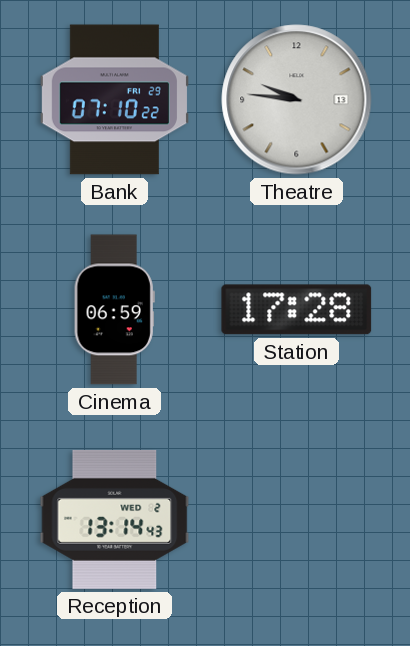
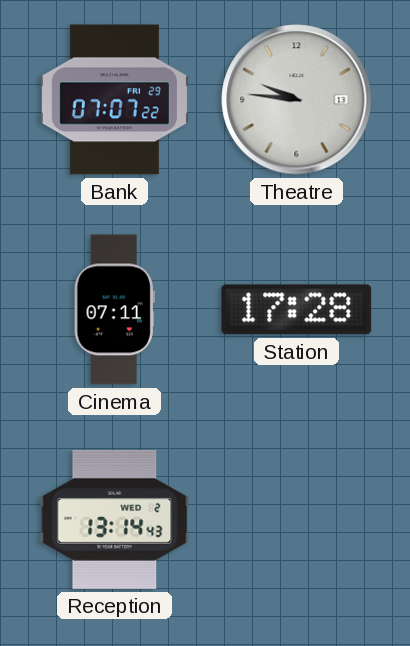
Bank: 07:10 -> 07:07
Cinema: 06:59 -> 07:11
